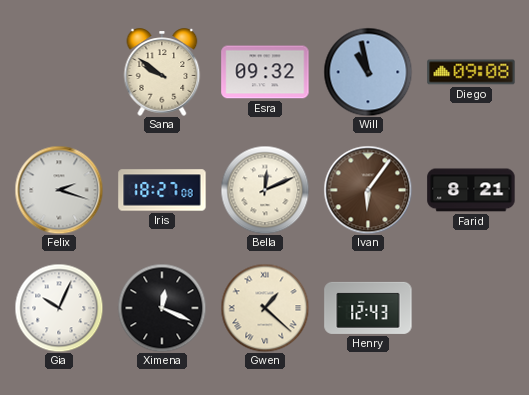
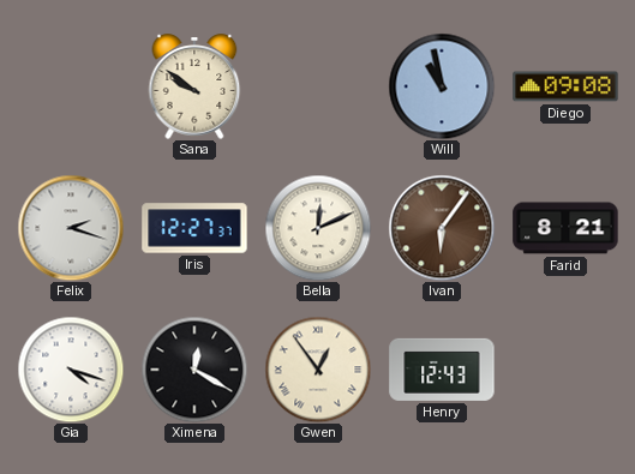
Esra: 09:32 -> none
Iris: 18:27 -> 12:27
Gia: 10:04 -> 4:18
Ximena: 12:19 -> 12:20
Gwen: 1:22 -> 12:54
